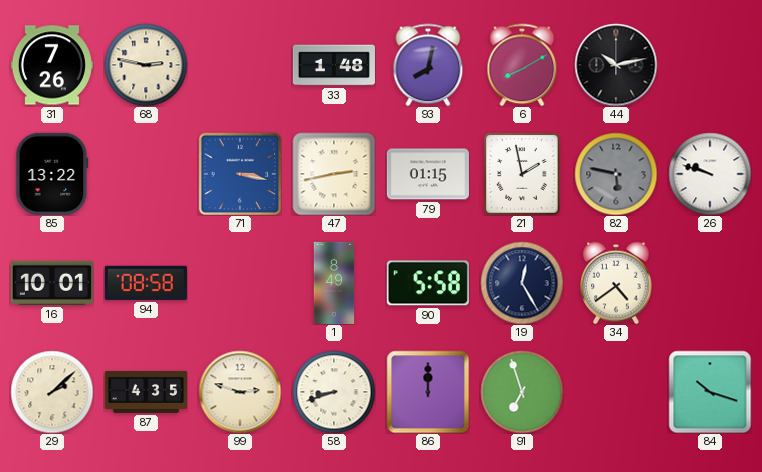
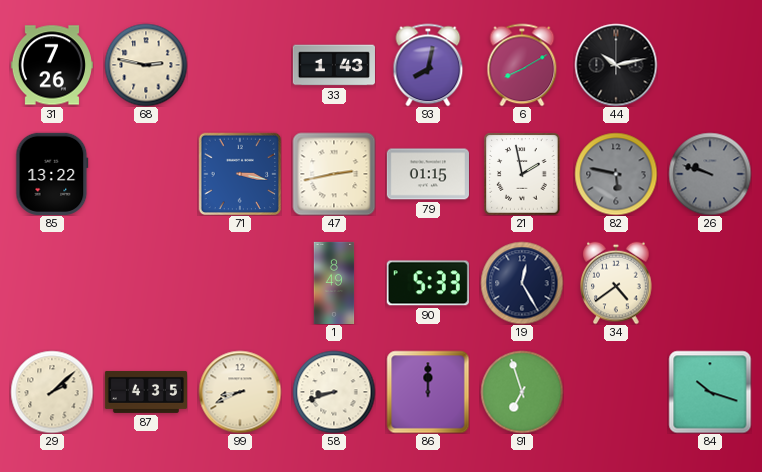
33: 1:48 -> 1:43
26 dial: white -> grey
16: 10:01 -> none
94: 08:58 -> none
90: 5:58 -> 5:33
99: 2:48 -> 8:41
